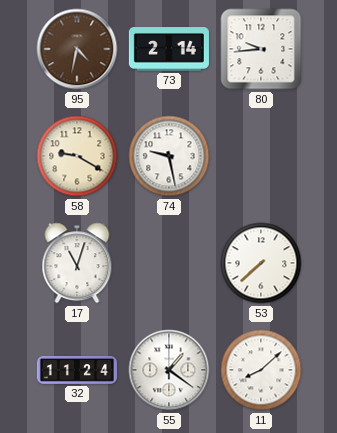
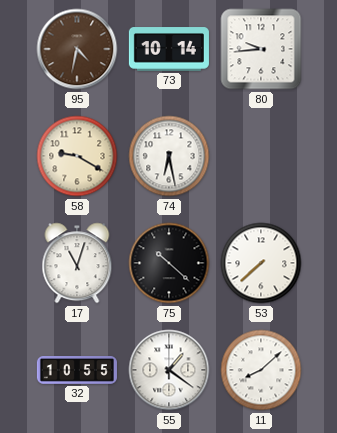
73: 2:14 -> 10:14
74: 9:28 -> 6:28
75: none -> 10:22
32: 11:24 -> 10:55
